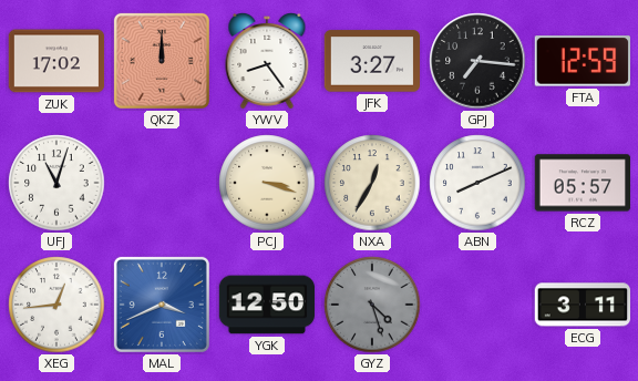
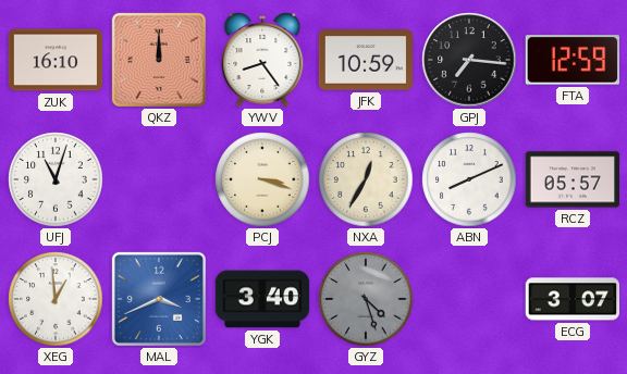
ZUK: 17:02 -> 16:10
JFK: 3:27 -> 10:59
XEG: 12:44 -> 12:59
YGK: 12:50 -> 3:40
ECG: 3:11 -> 3:07
